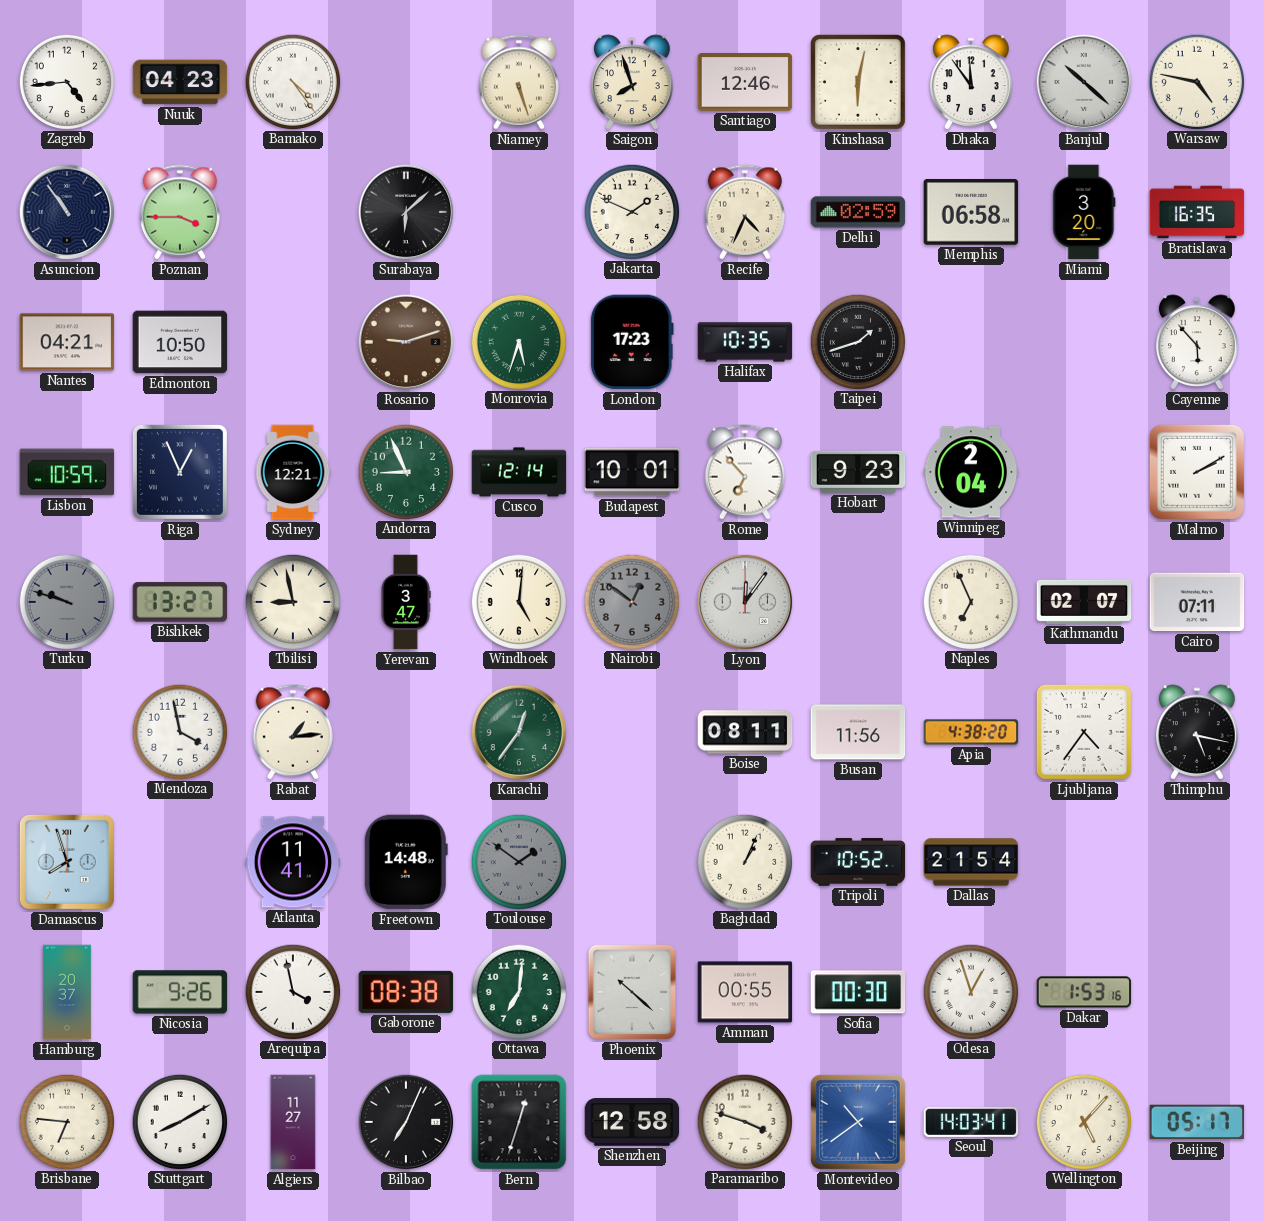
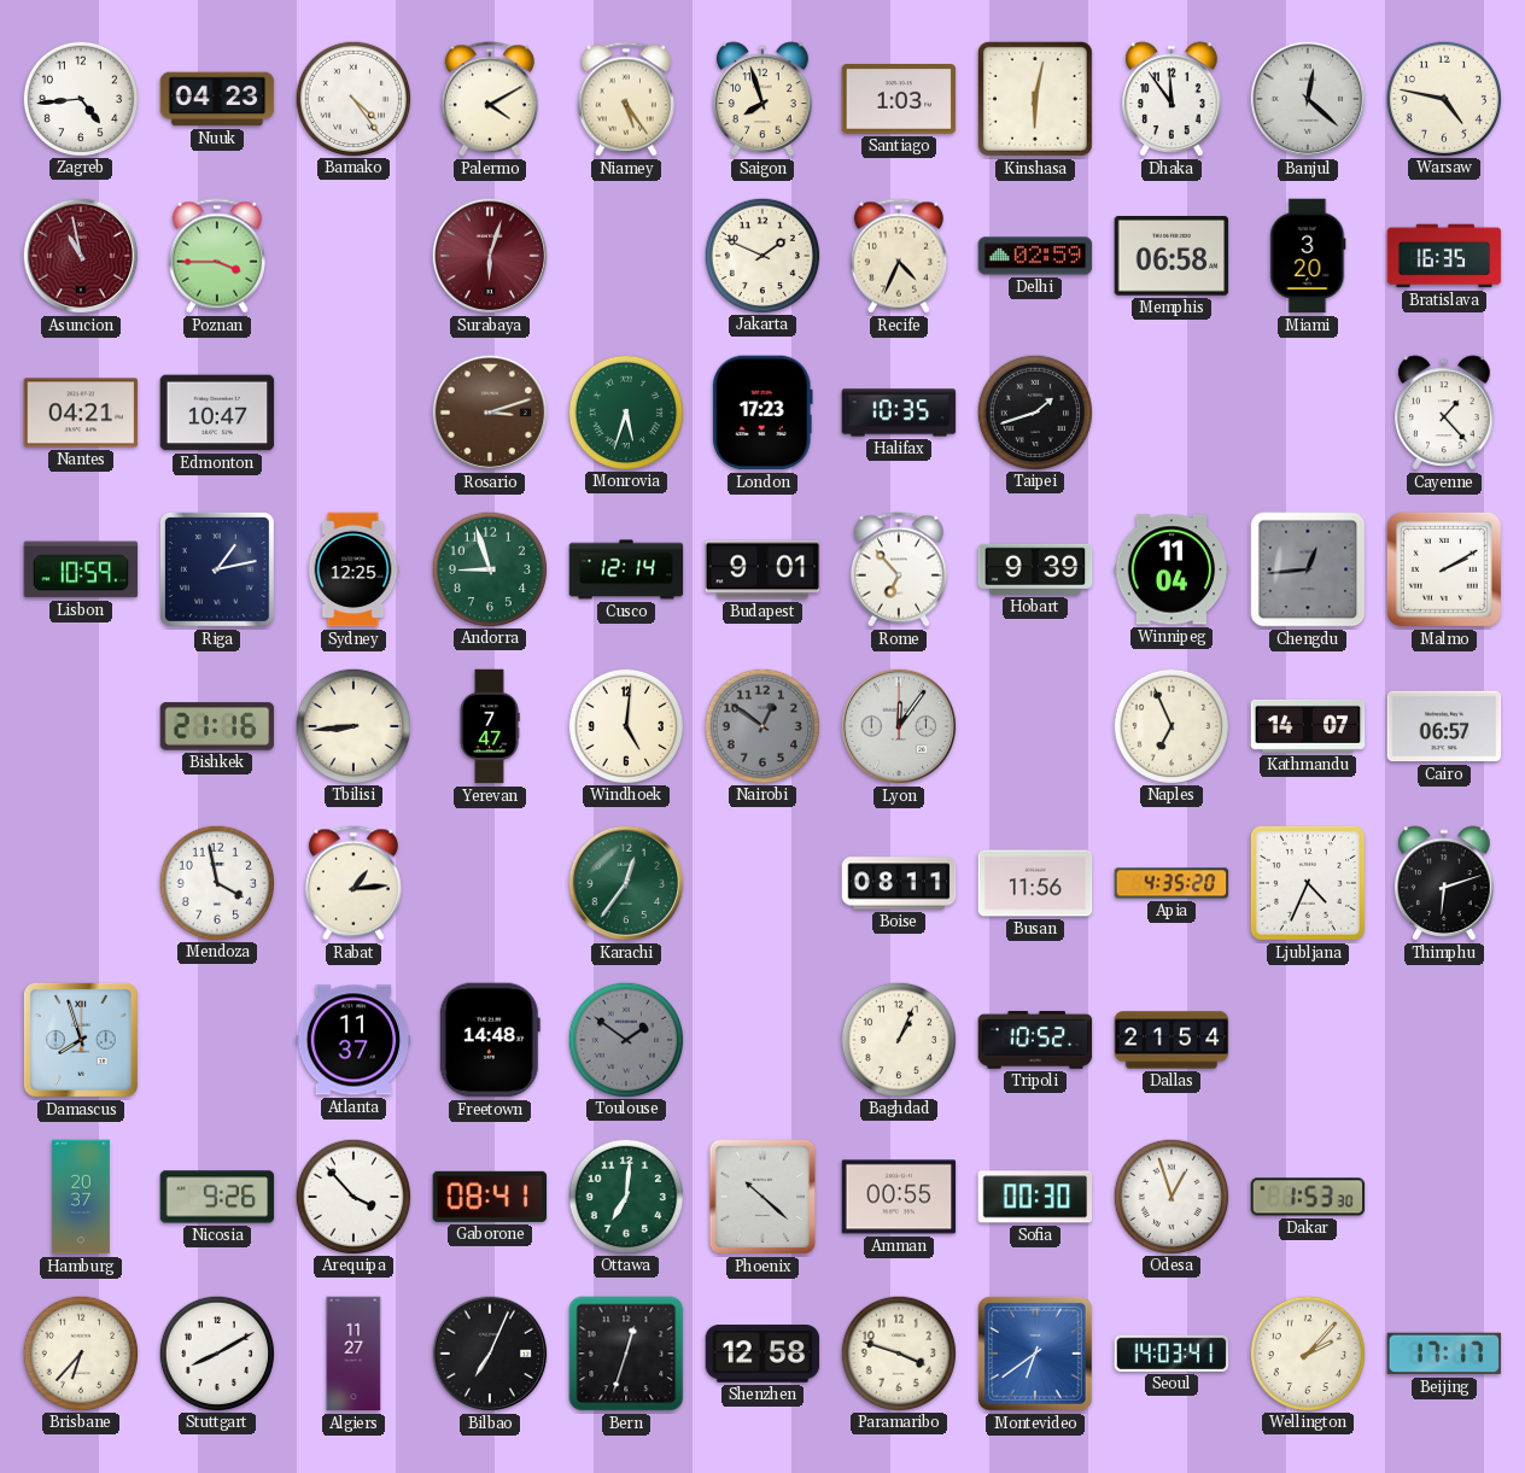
Palermo: none -> 4:10
Niamey: 5:27 -> 5:24
Santiago: 12:46 -> 1:03
Banjul: 10:22 -> 12:22
Asuncion: 10:54 -> 10:58
Asuncion dial: navy -> burgundy
Surabaya: 6:08 -> 6:03
Surabaya dial: black -> burgundy
Edmonton: 10:50 -> 10:47
Rosario: 9:12 -> 3:12
Cayenne: 5:53 -> 1:23
Riga: 12:56 -> 1:13
Sydney: 12:21 -> 12:25
Andorra: 8:56 -> 8:57
Budapest: 10:01 -> 9:01
Hobart: 9:23 -> 9:39
Winnipeg: 2:04 -> 11:04
Chengdu: none -> 12:44
Turku: 9:48 -> none
Bishkek: 13:27 -> 21:16
Tbilisi: 8:58 -> 8:44
Yerevan: 3:47 -> 7:47
Kathmandu: 02:07 -> 14:07
Cairo: 07:11 -> 06:57
Apia: 4:38 -> 4:35
Ljubljana: 4:36 -> 4:34
Thimphu: 5:17 -> 6:12
Atlanta: 11:41 -> 11:37
Arequipa: 3:58 -> 3:53
Gaborone: 08:38 -> 08:41
Dakar: 1:53:16 -> 1:53:30
Brisbane: 6:46 -> 6:37
Montevideo: 10:39 -> 6:39
Wellington: 5:07 -> 2:07
Beijing: 05:17 -> 17:17
